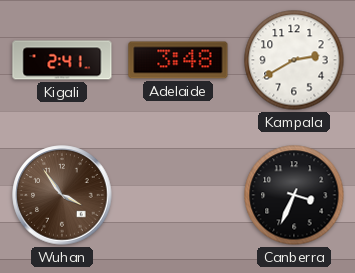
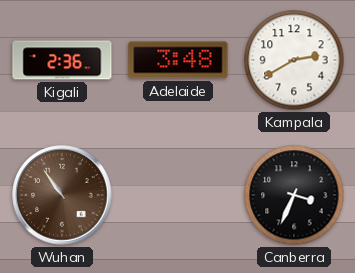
Kigali: 2:41 -> 2:36
Wuhan: 3:54 -> 10:54
